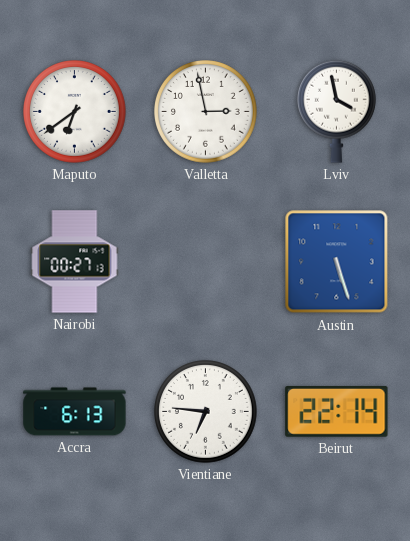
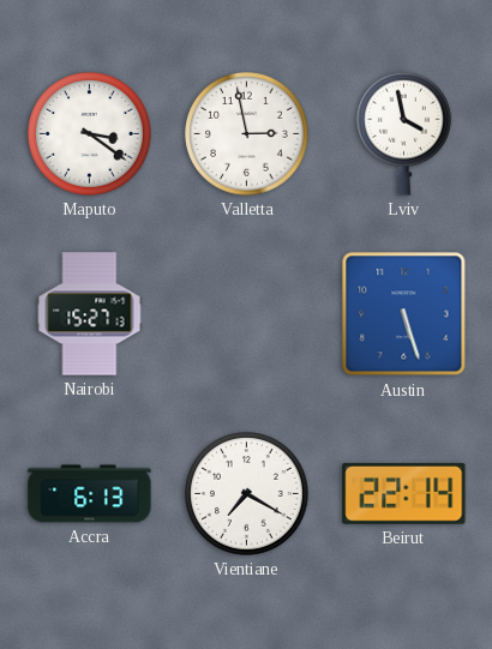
Maputo: 6:39 -> 3:21
Nairobi: 00:27 -> 15:27
Vientiane: 6:46 -> 7:20
